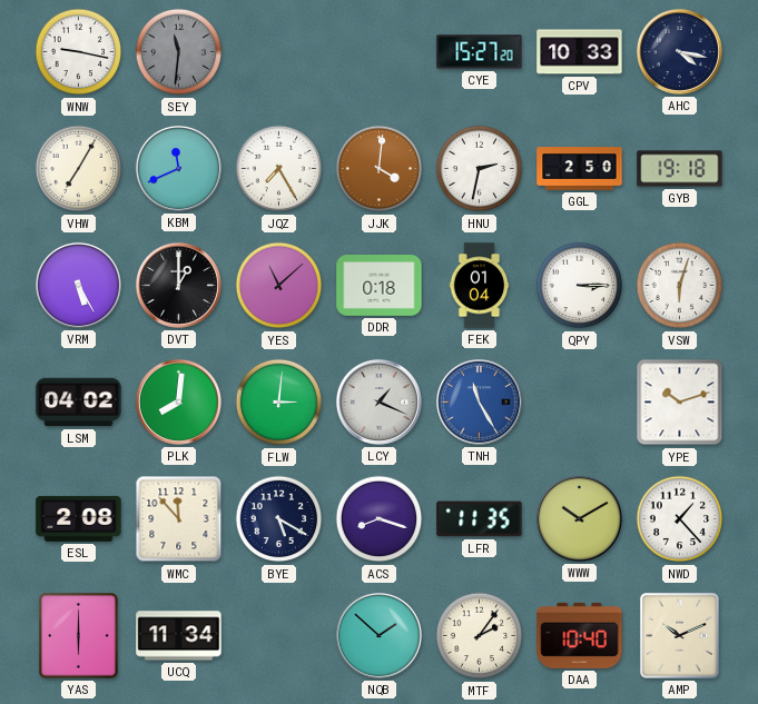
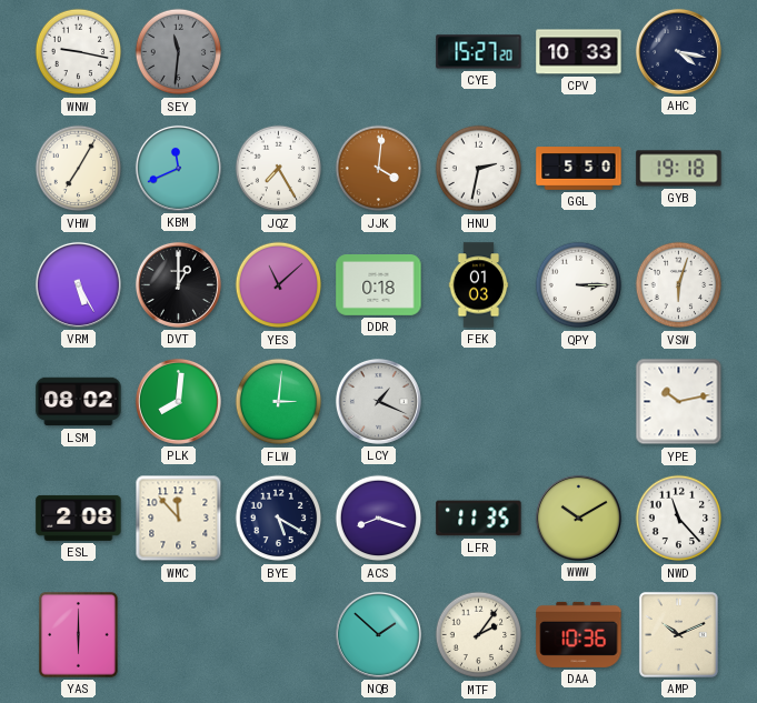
GGL: 2:50 -> 5:50
FEK: 01:04 -> 01:03
LSM: 04:02 -> 08:02
TNH: 11:25 -> none
YPE: 10:12 -> 10:13
NWD: 1:23 -> 11:23
UCQ: 11:34 -> none
DAA: 10:40 -> 10:36
